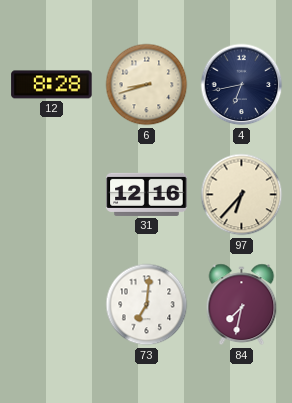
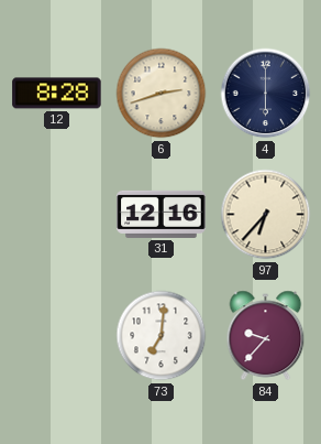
6: 8:42 -> 2:42
4: 6:43 -> 6:00
84: 7:32 -> 9:37
